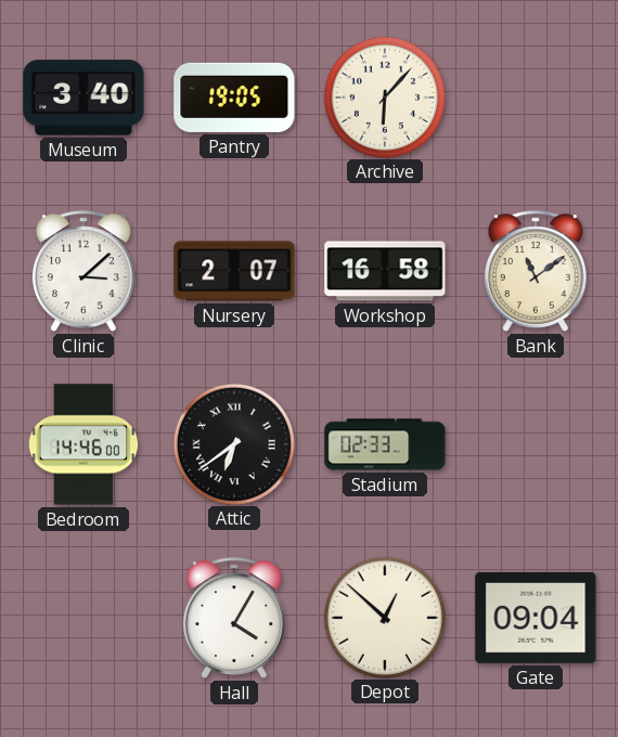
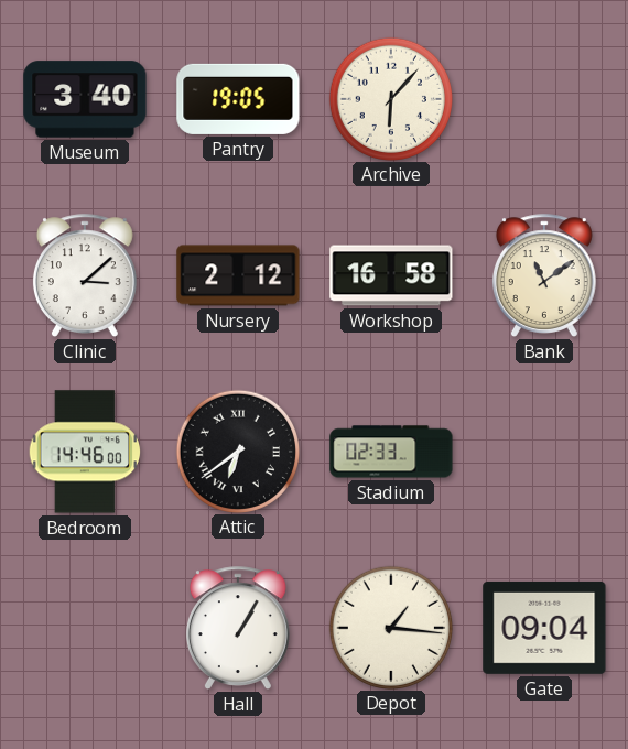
Nursery: 2:07 -> 2:12
Hall: 4:05 -> 1:05
Depot: 12:52 -> 1:16
